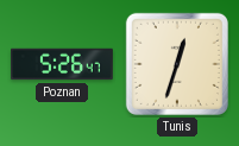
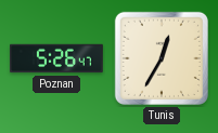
Tunis: 12:33 -> 12:35
